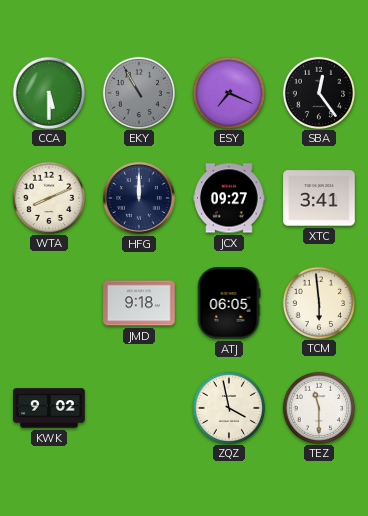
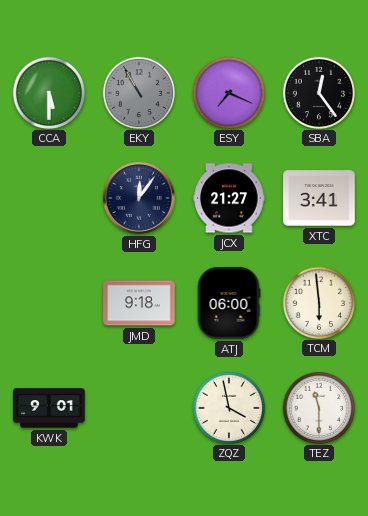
WTA: 8:11 -> none
HFG: 12:00 -> 12:06
JCX: 09:27 -> 21:27
ATJ: 06:05 -> 06:00
KWK: 9:02 -> 9:01
